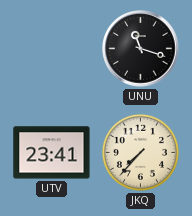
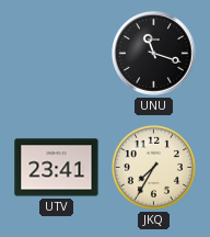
JKQ: 7:37 -> 7:35
